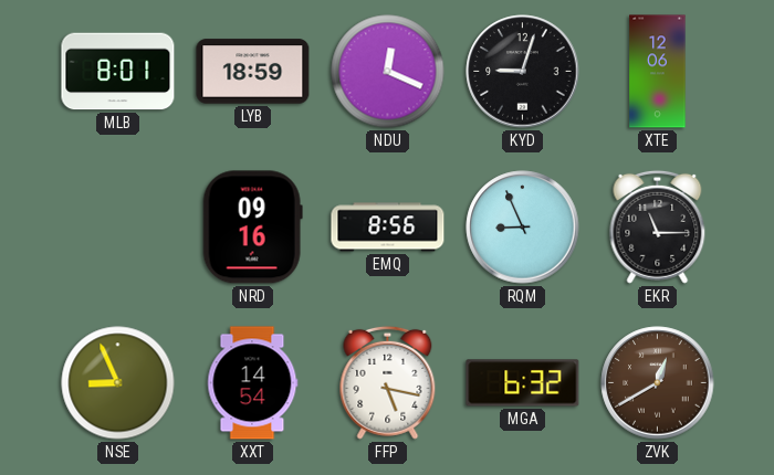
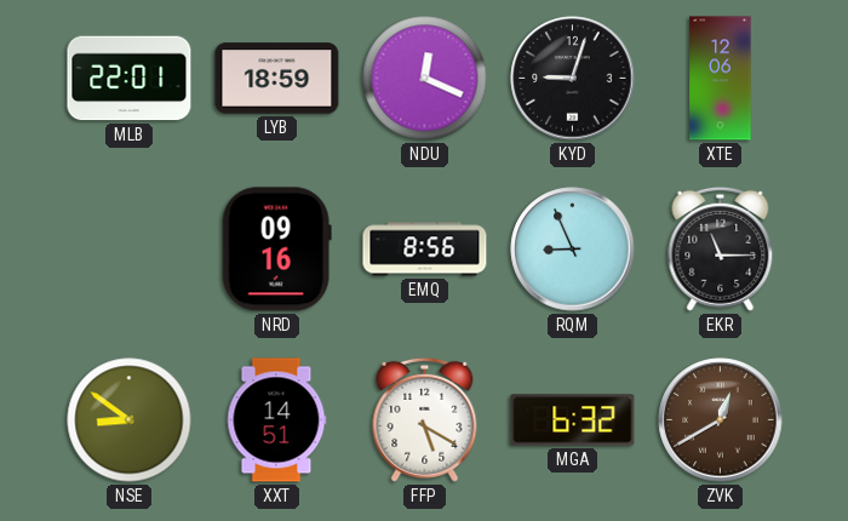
MLB: 8:01 -> 22:01
NSE: 8:56 -> 8:51
XXT: 14:54 -> 14:51
FFP: 5:17 -> 5:20
